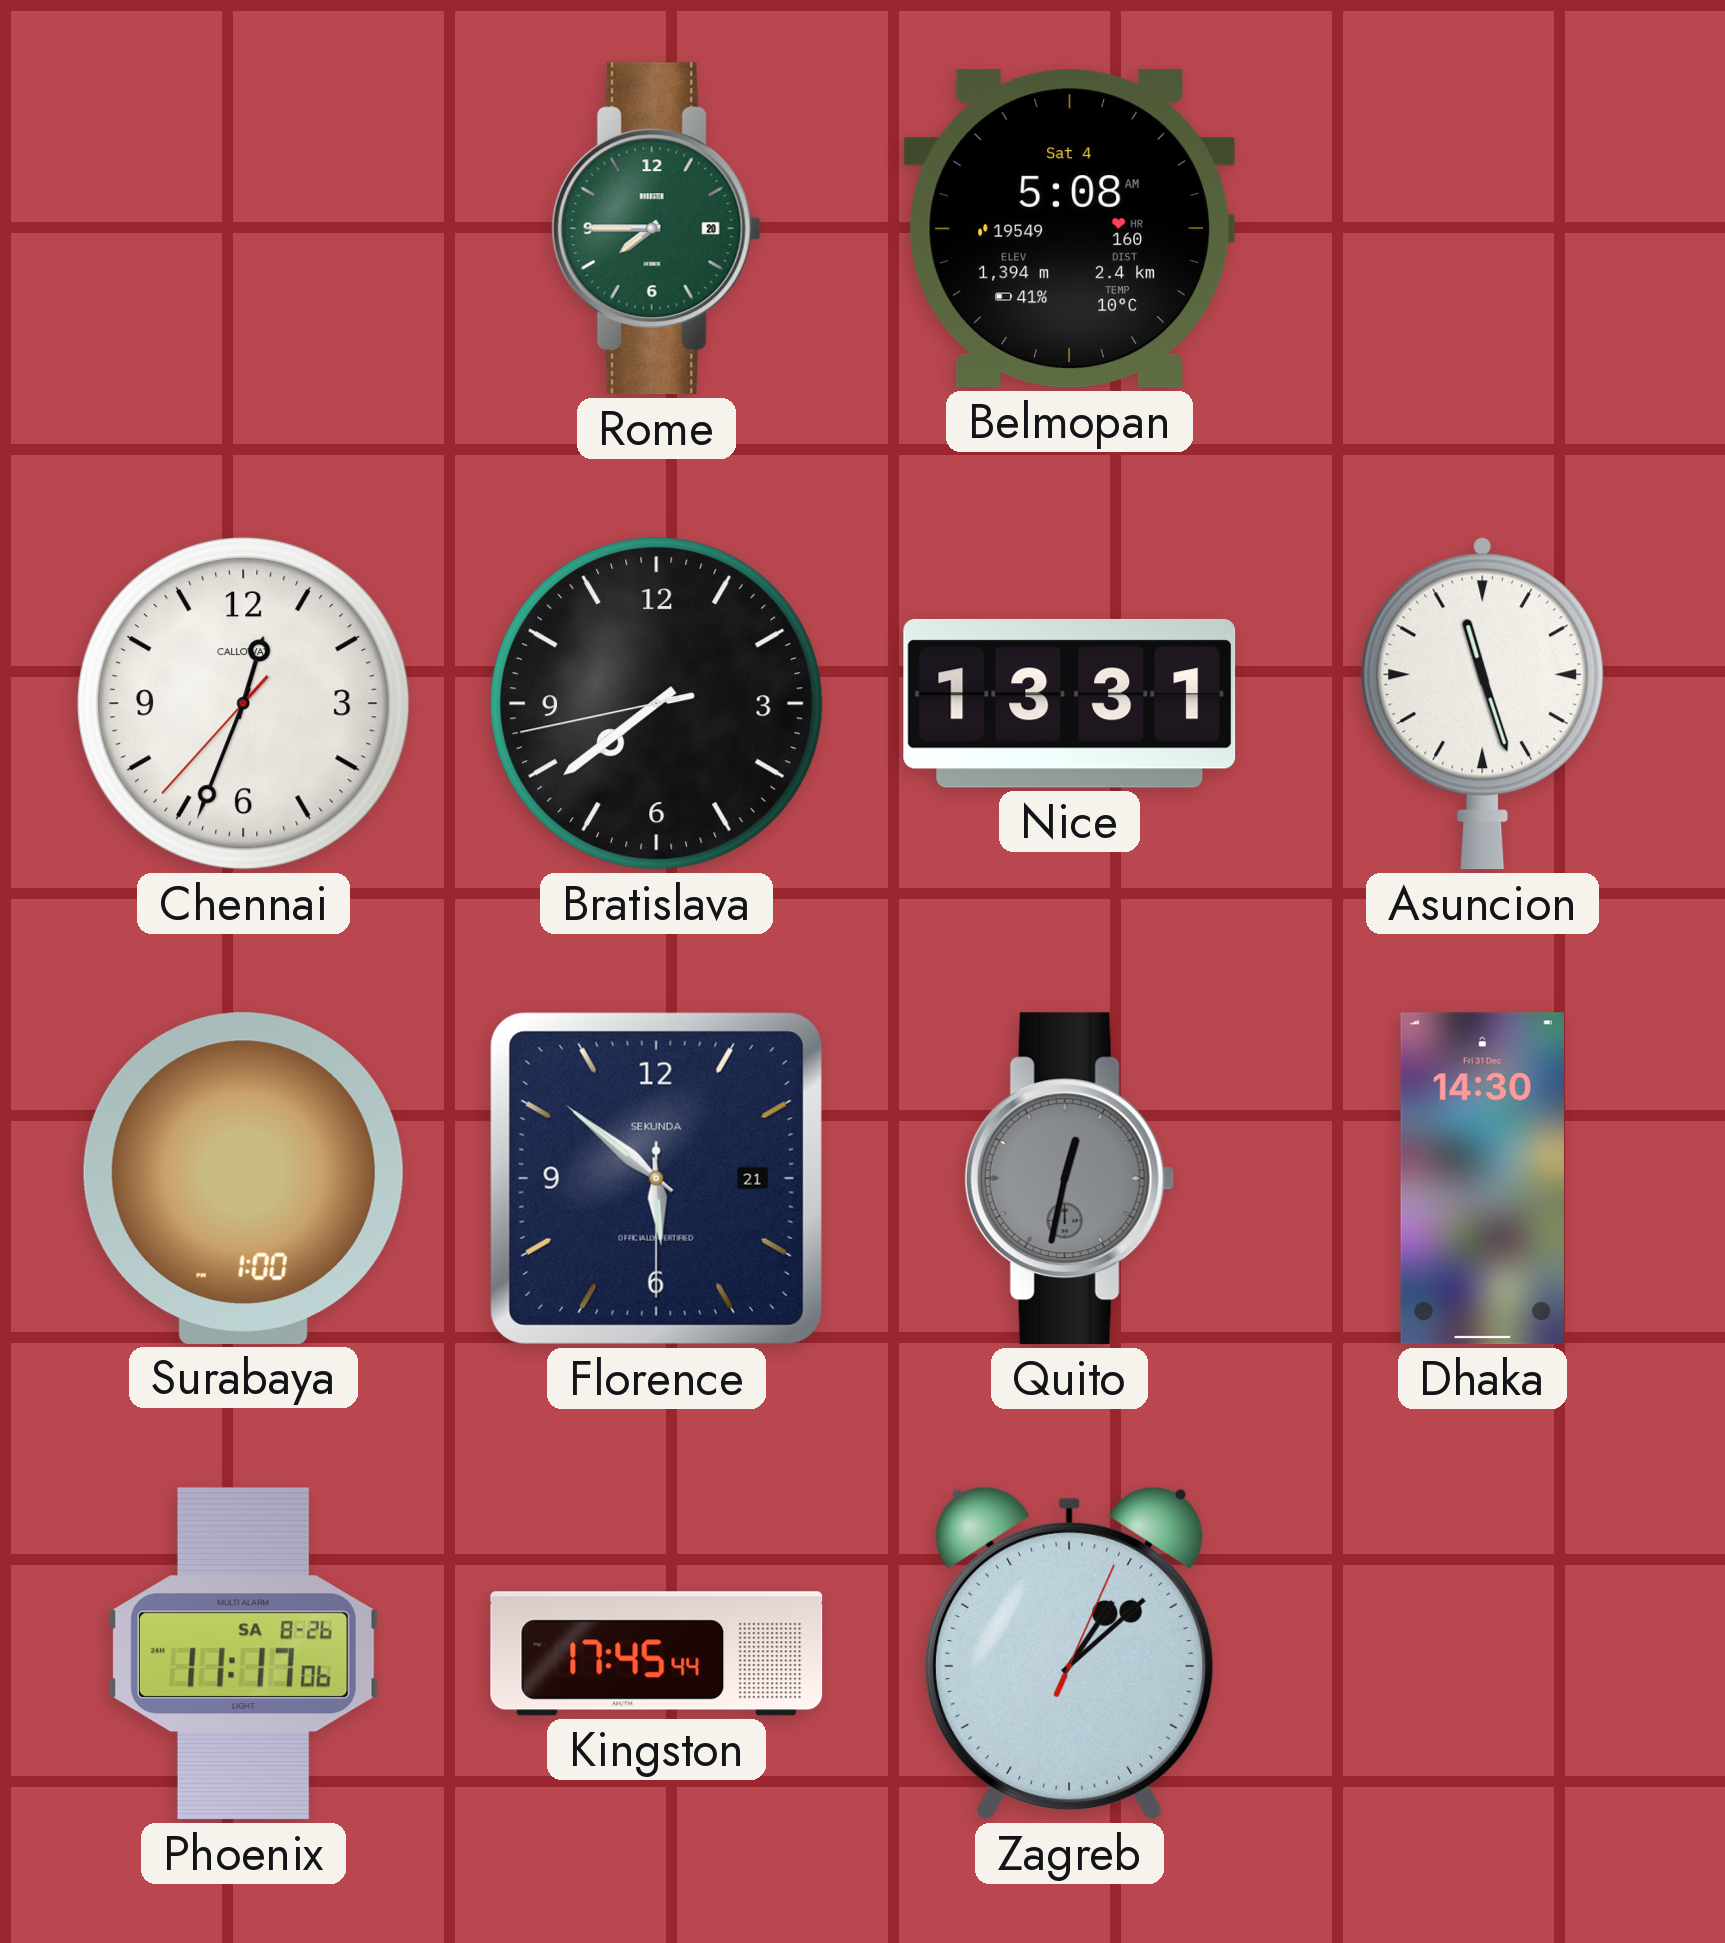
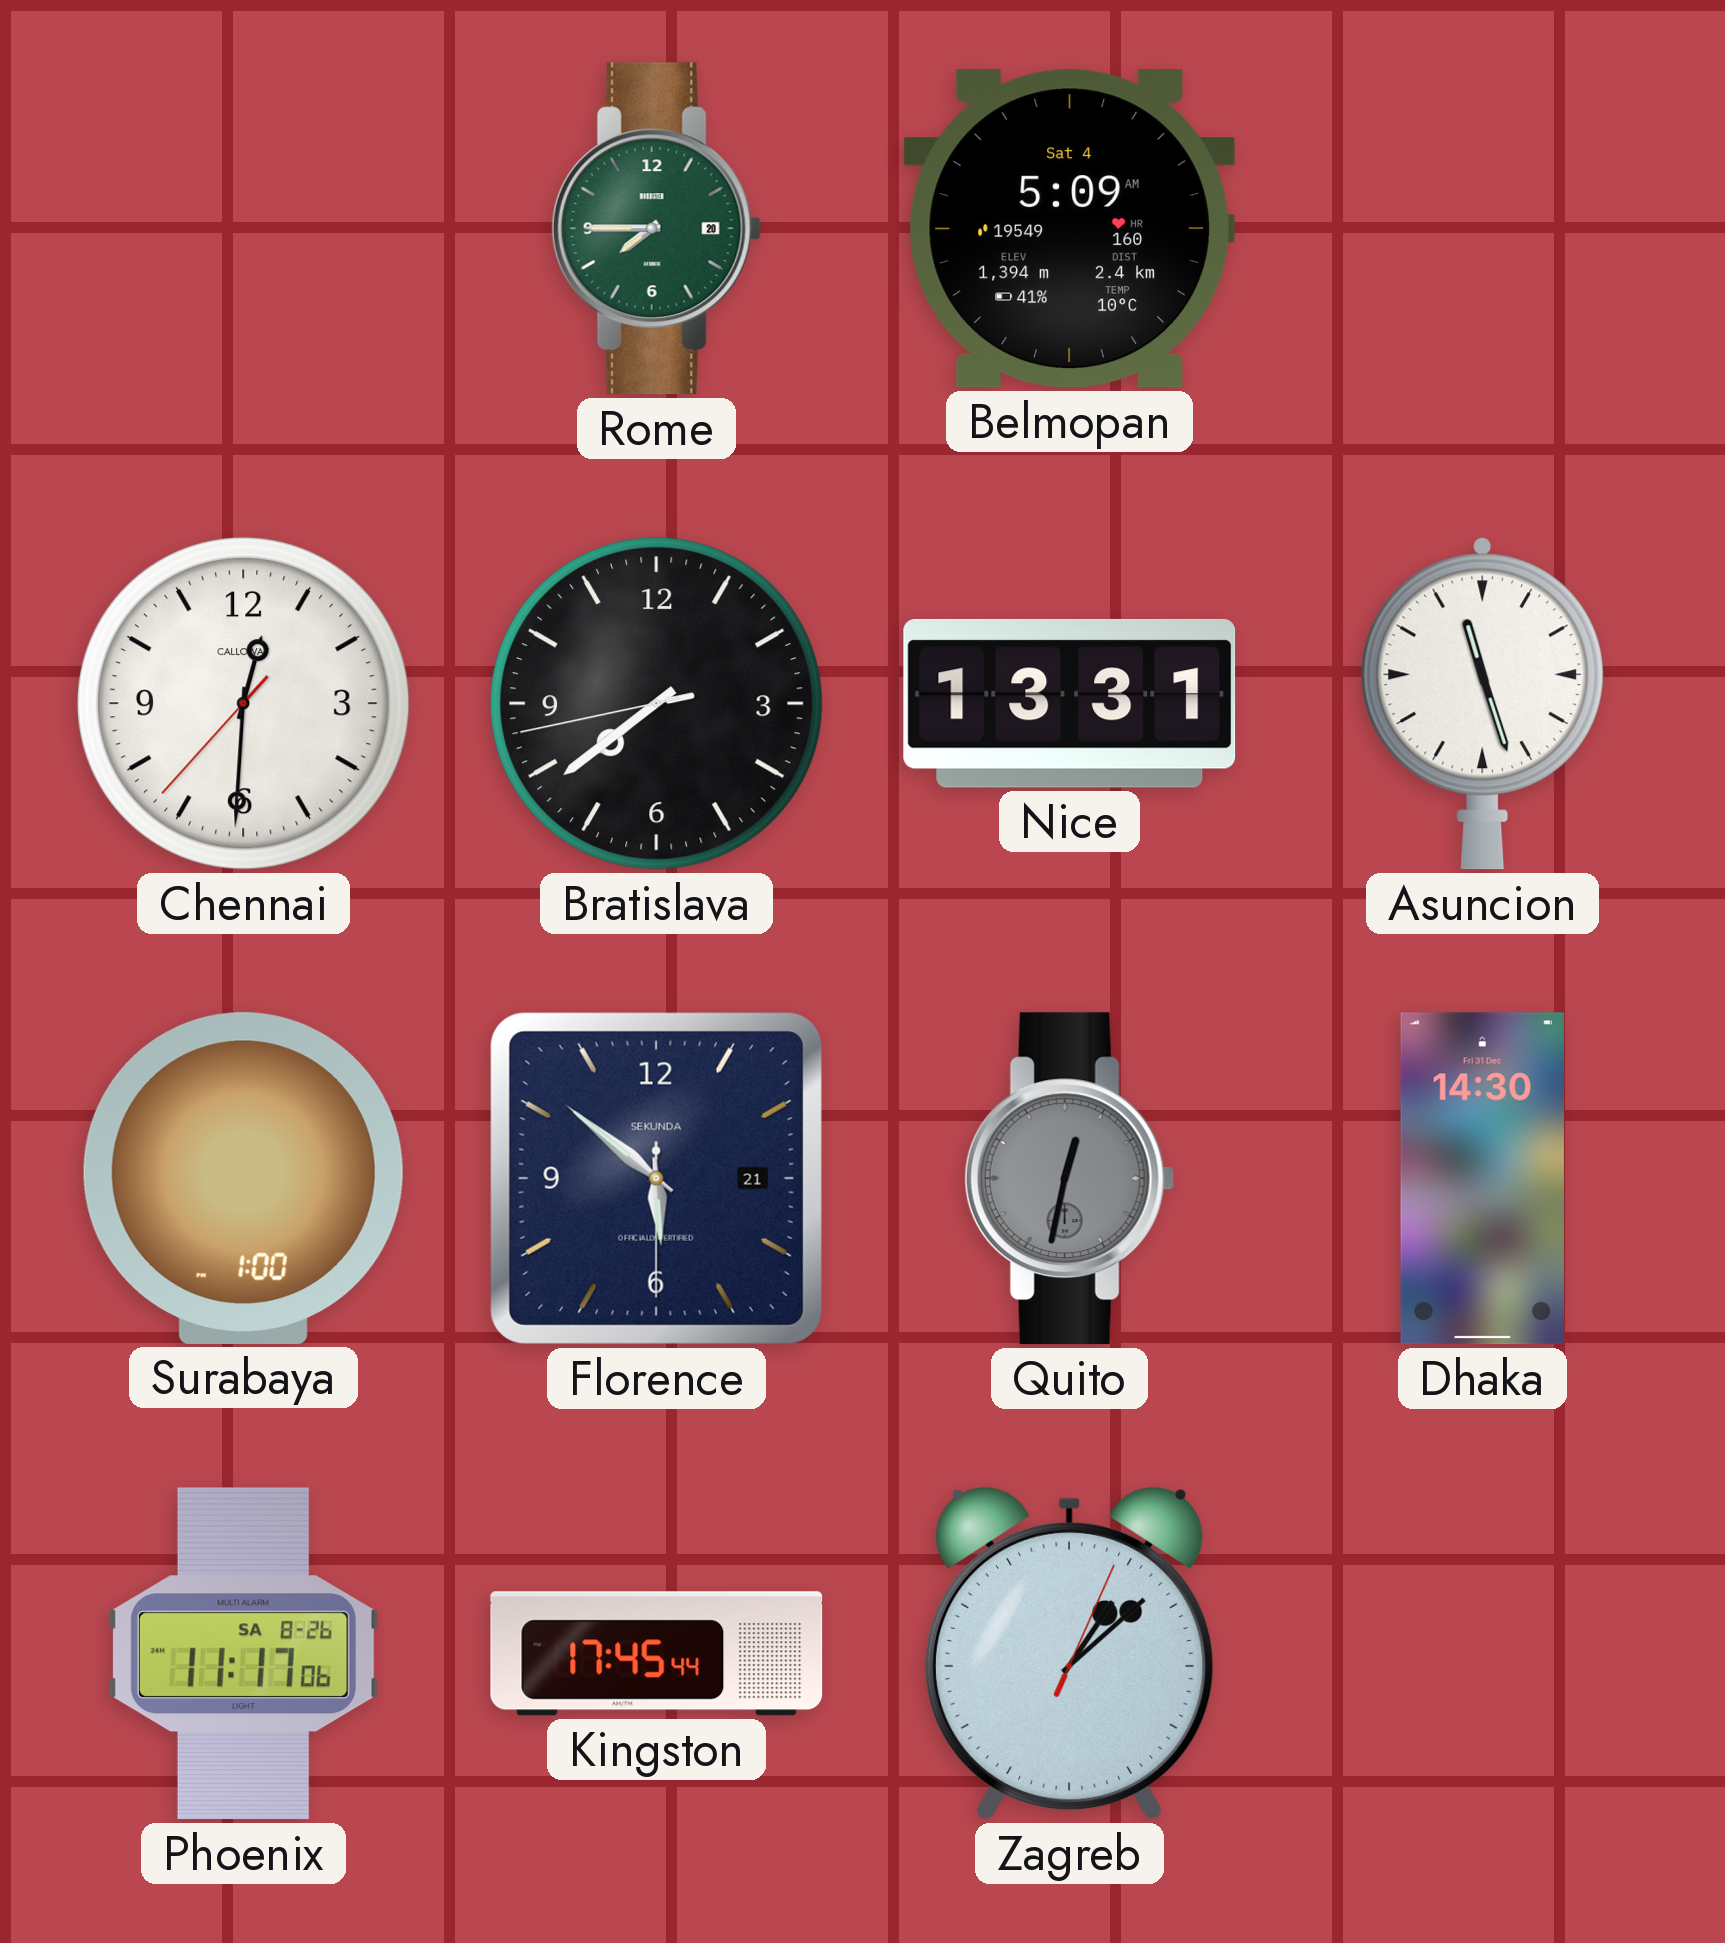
Belmopan: 5:08 -> 5:09
Chennai: 12:33 -> 12:30
